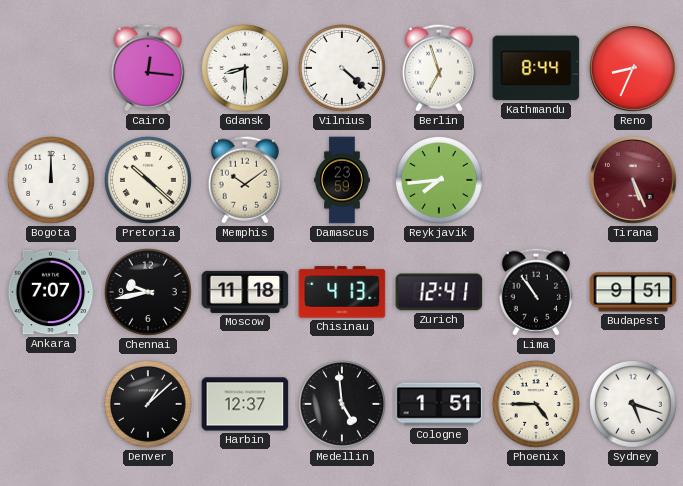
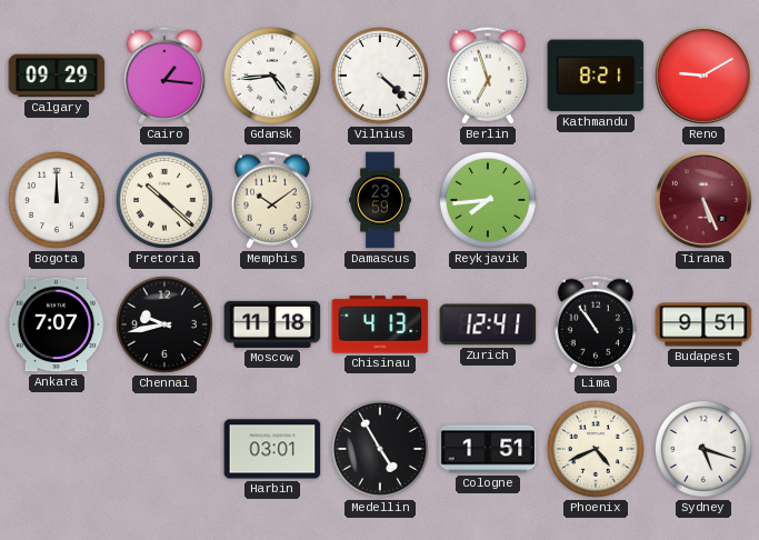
Calgary: none -> 09:29
Cairo: 12:16 -> 1:16
Gdansk: 8:30 -> 4:44
Kathmandu: 8:44 -> 8:21
Reno: 8:34 -> 9:10
Denver: 1:08 -> none
Harbin: 12:37 -> 03:01
Medellin: 4:59 -> 4:55
Phoenix: 4:45 -> 4:41
